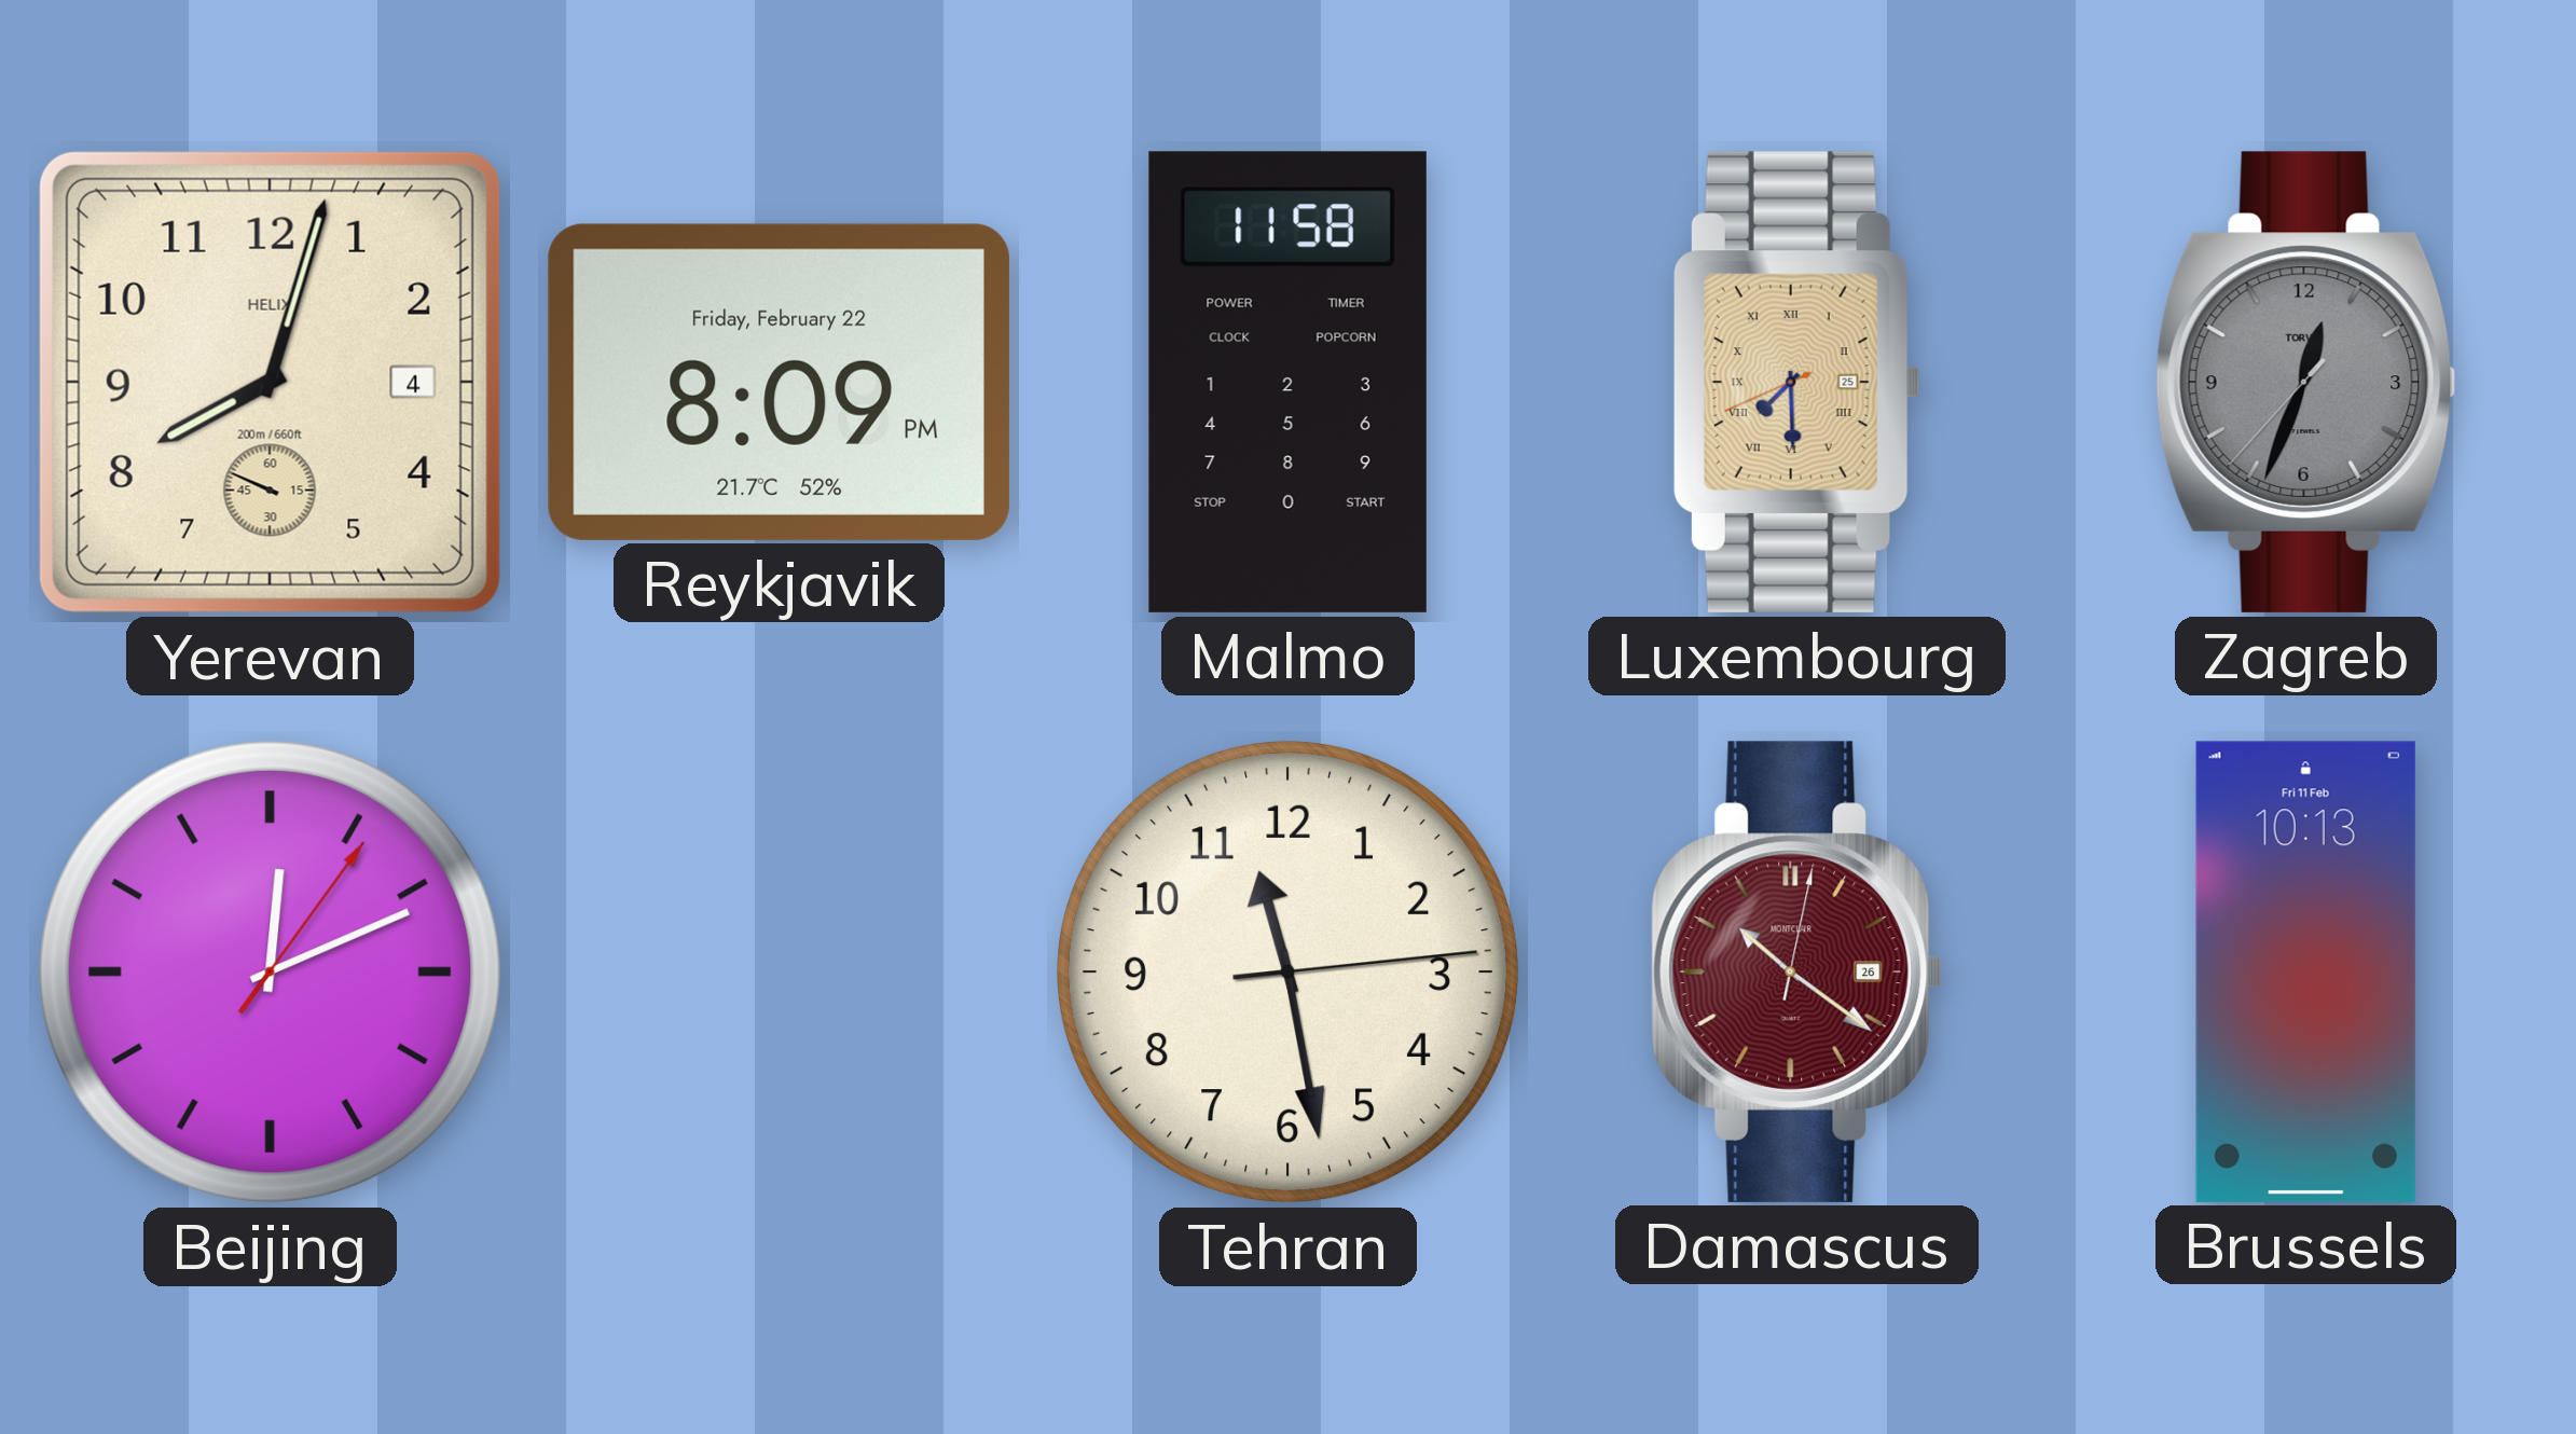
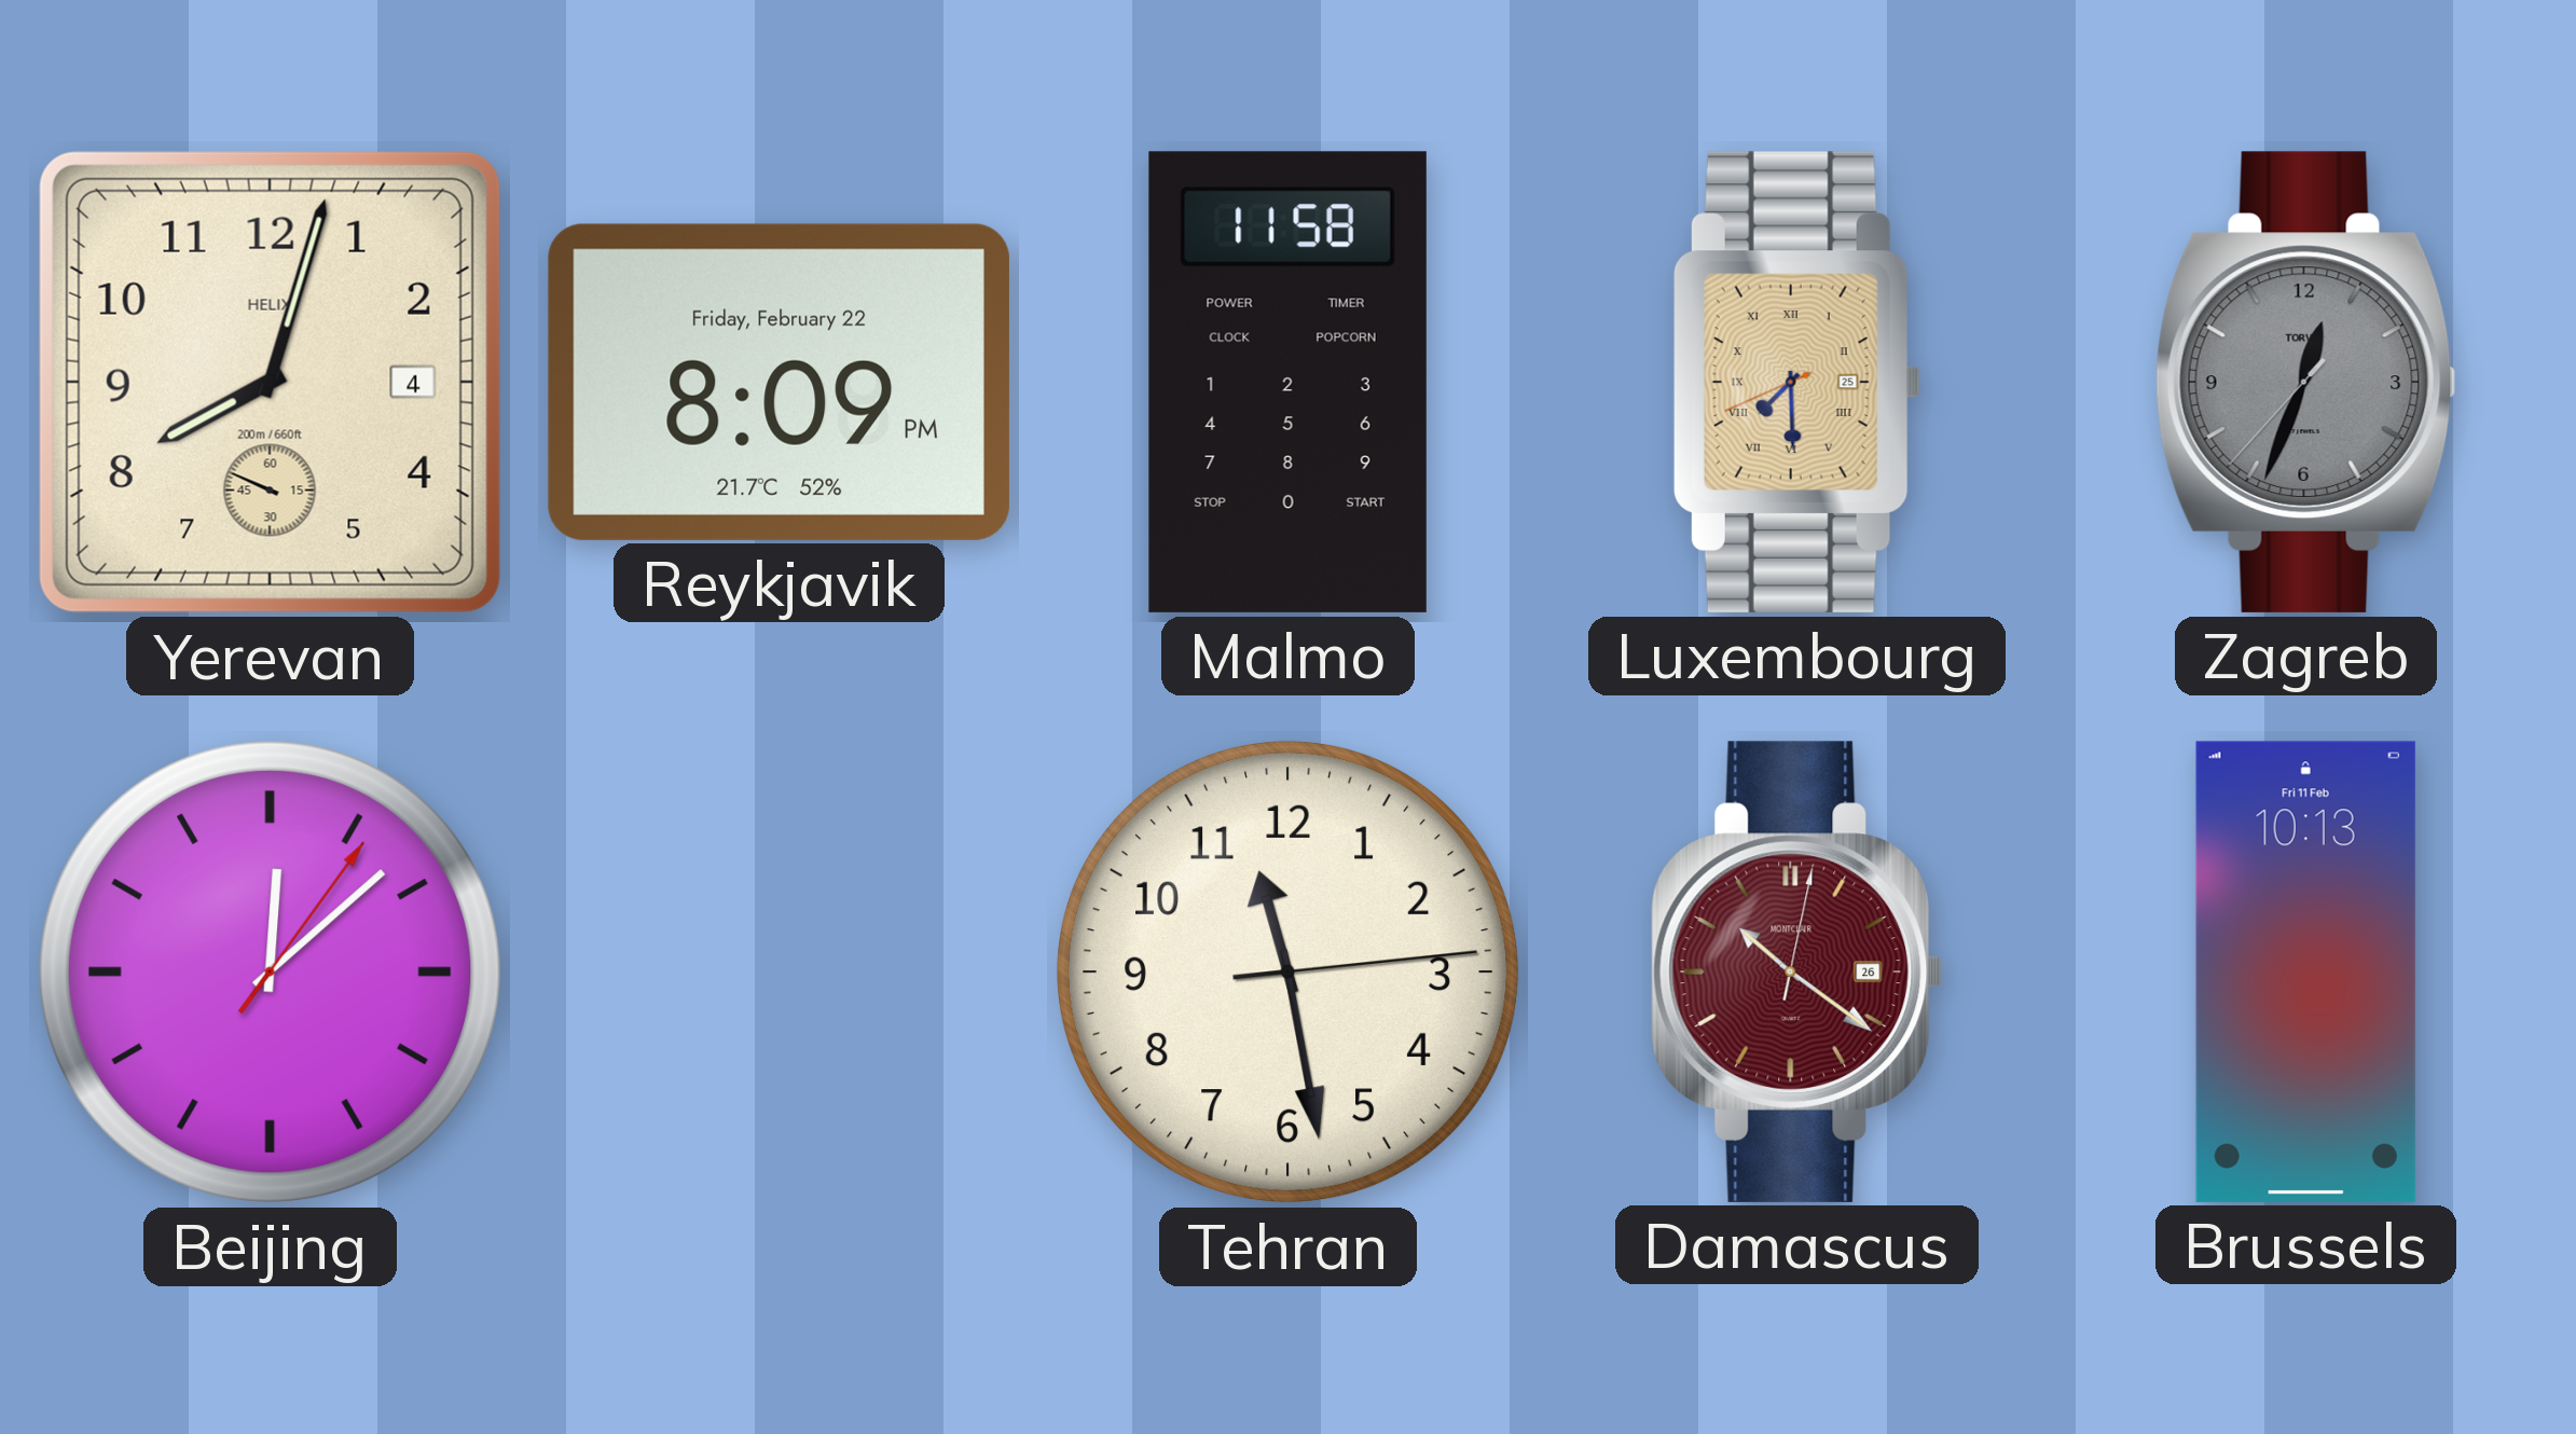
Beijing: 12:11 -> 12:08
